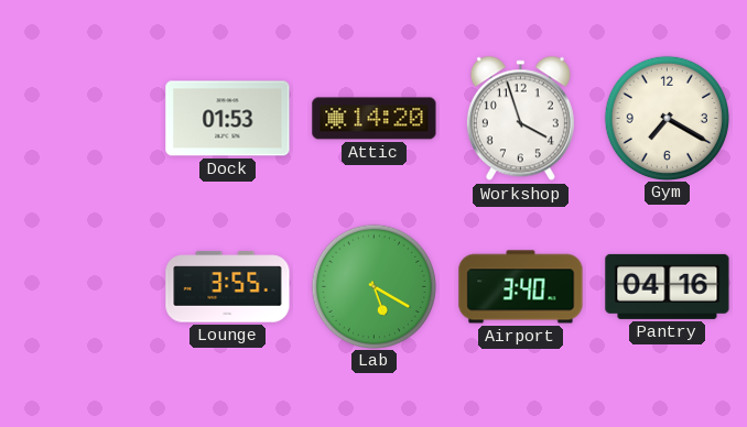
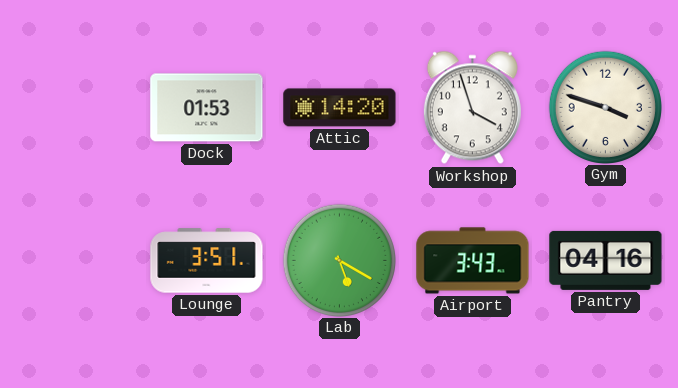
Gym: 7:20 -> 3:48
Lounge: 3:55 -> 3:51
Airport: 3:40 -> 3:43
